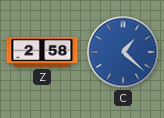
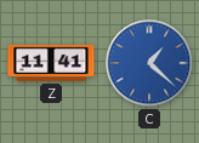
Z: 2:58 -> 11:41
